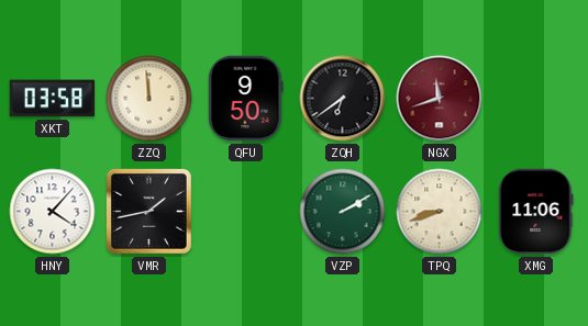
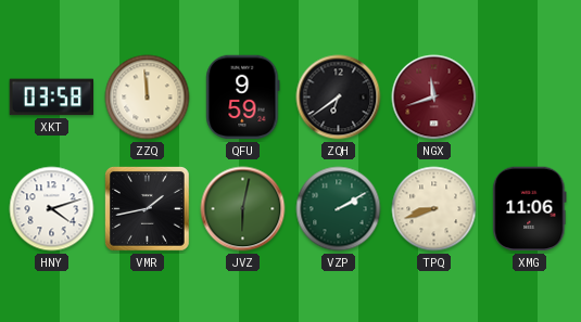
QFU: 9:50 -> 9:59
HNY: 4:07 -> 4:12
JVZ: none -> 6:02
